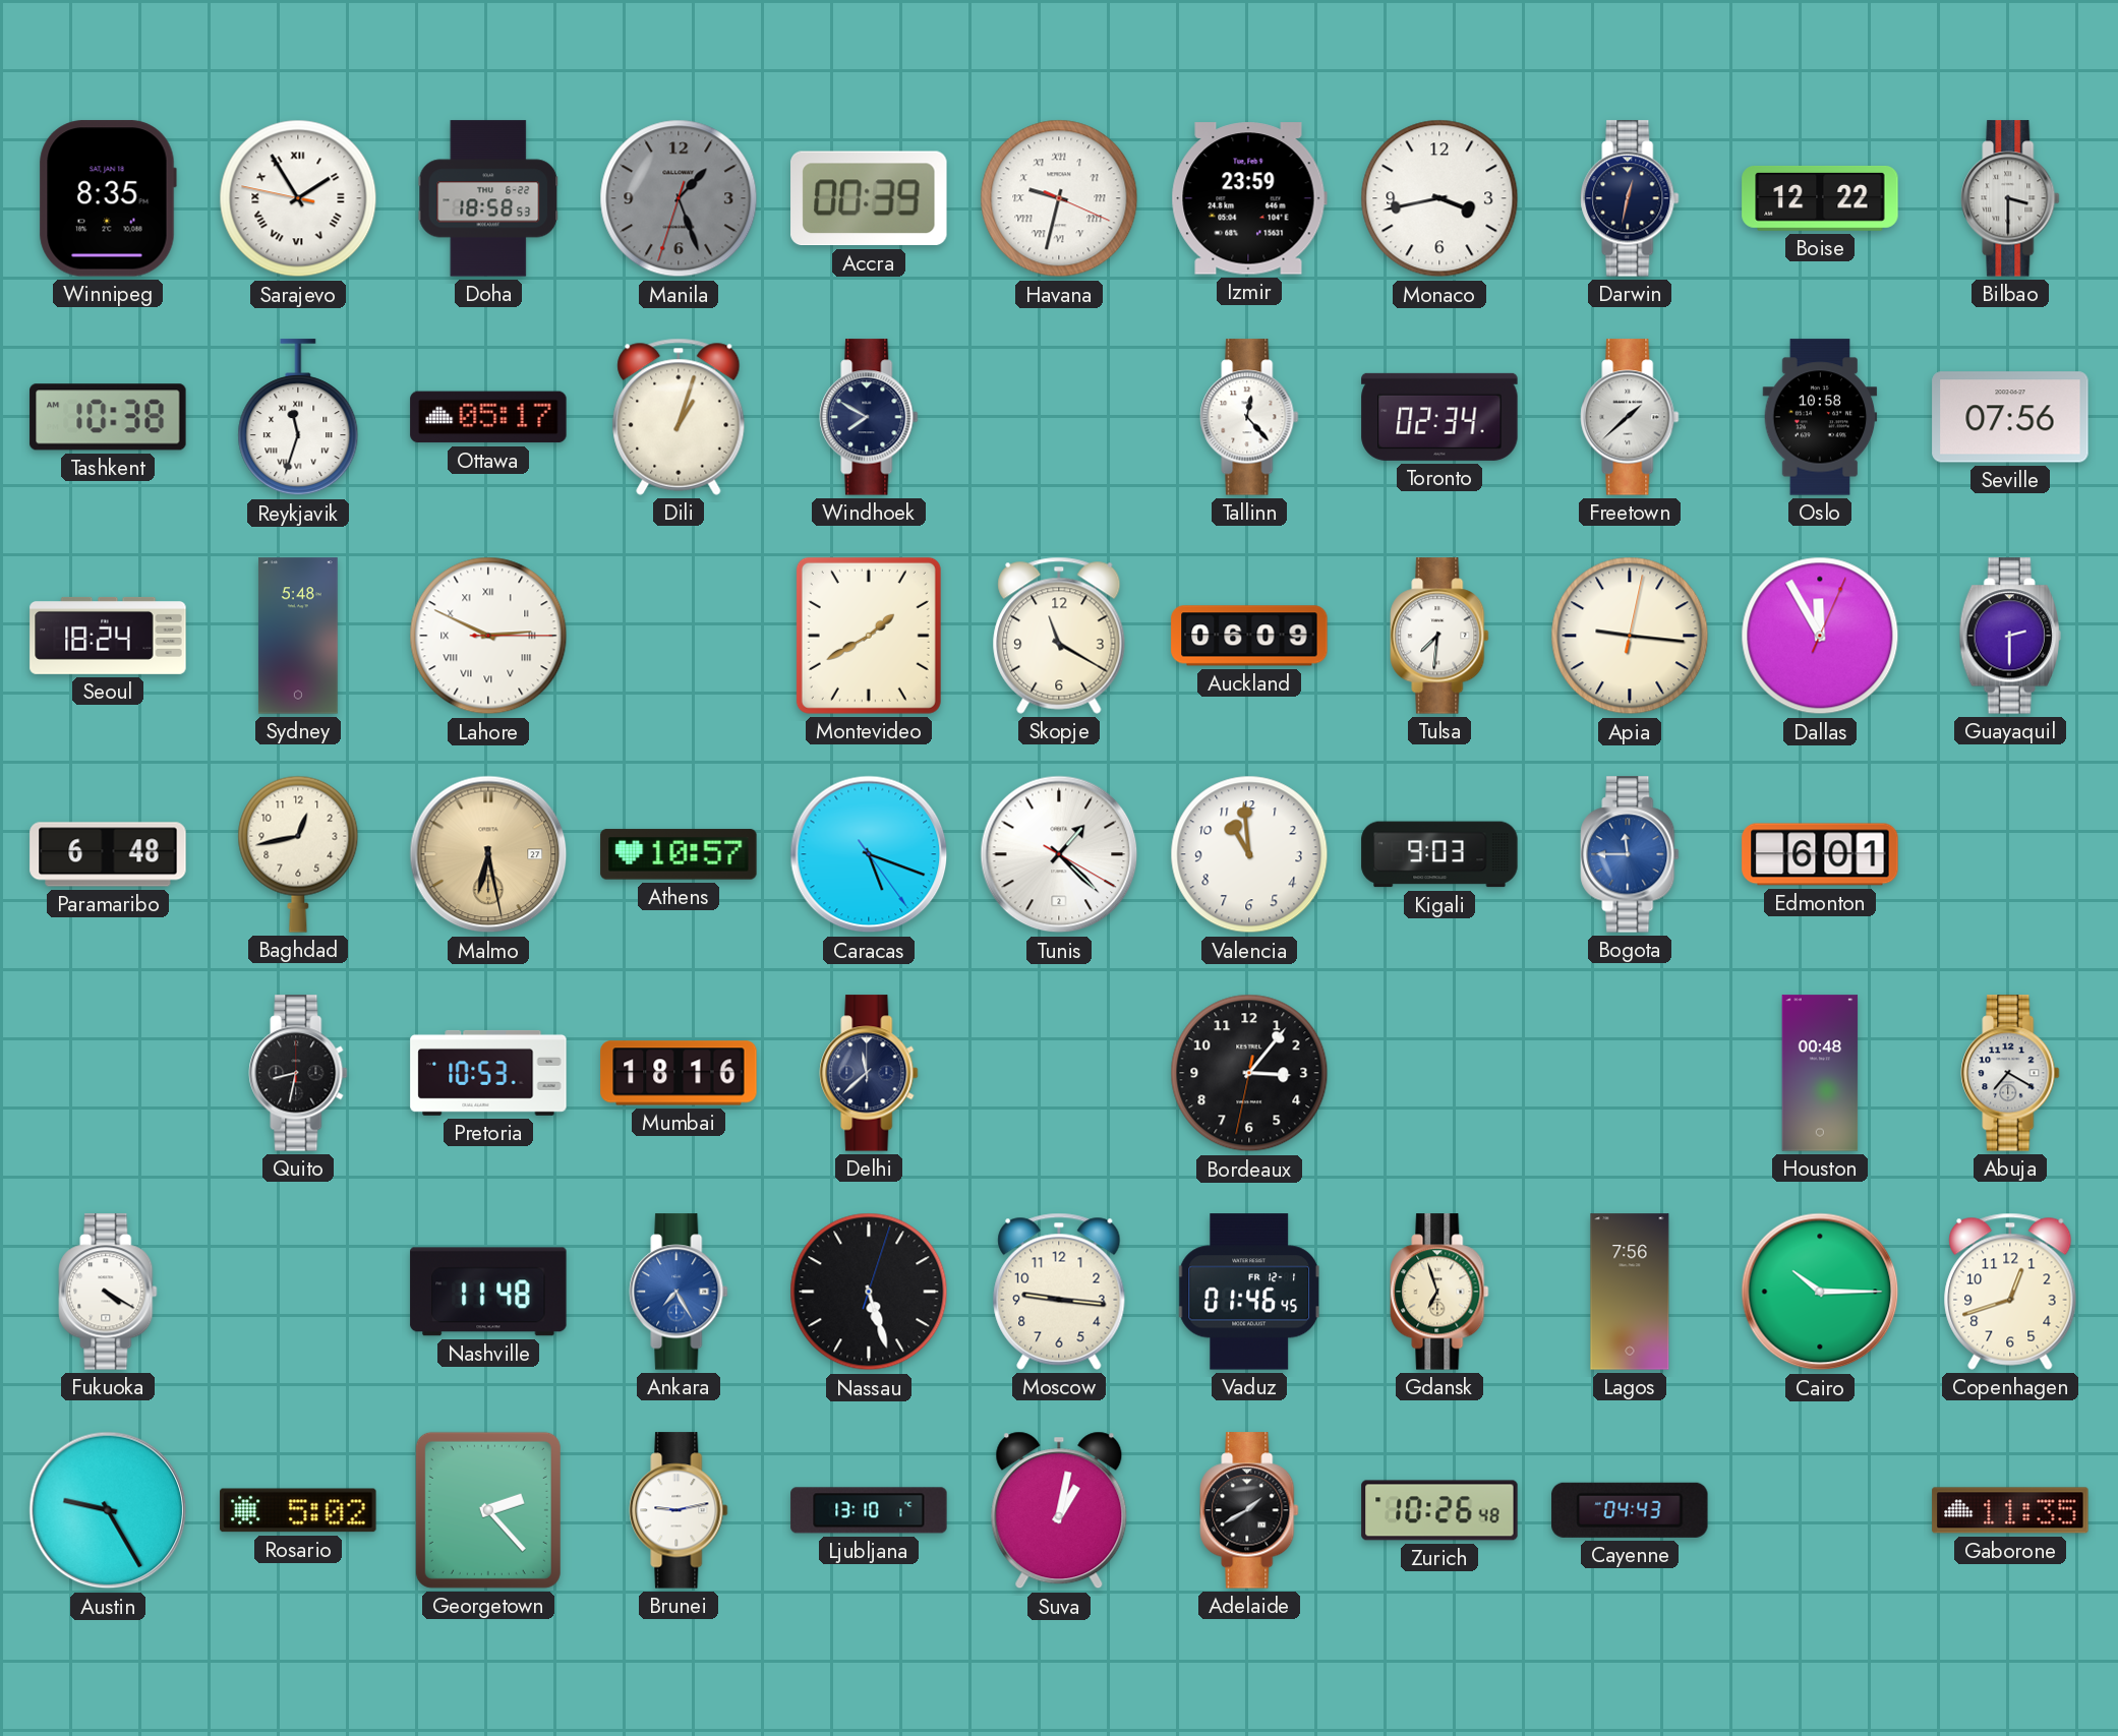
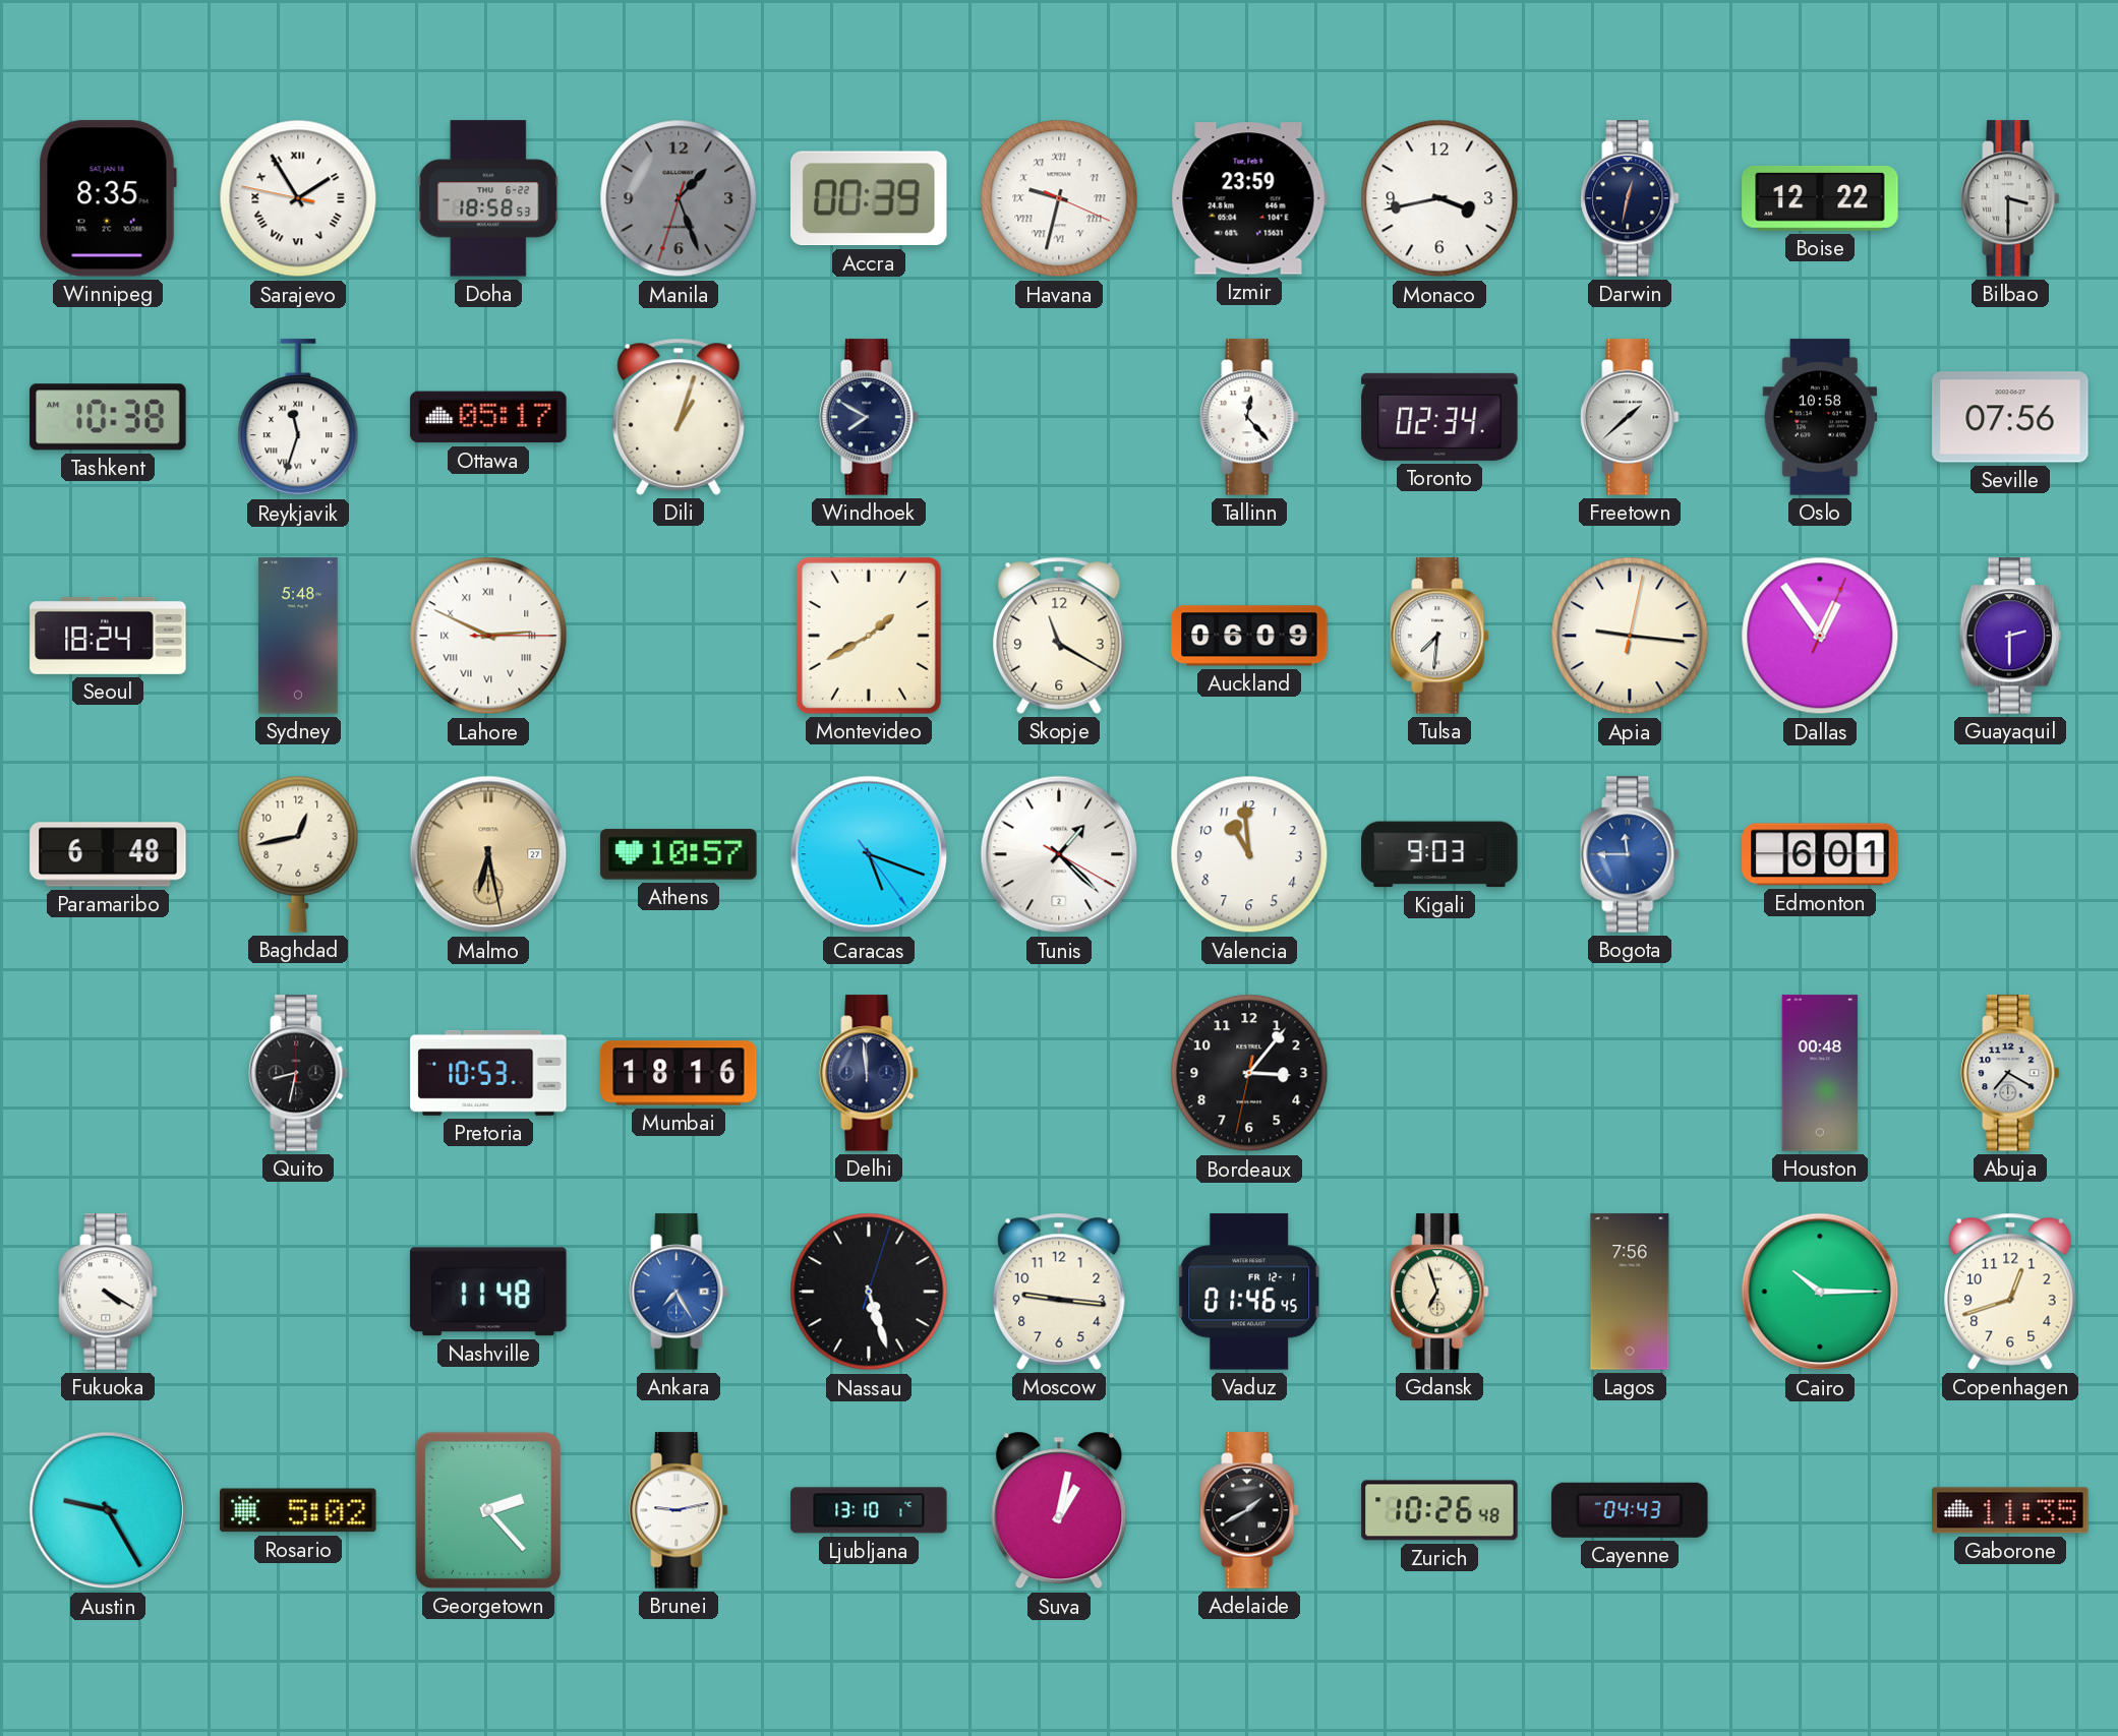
Dallas: 11:55 -> 12:54
Delhi: 11:38 -> 11:59
